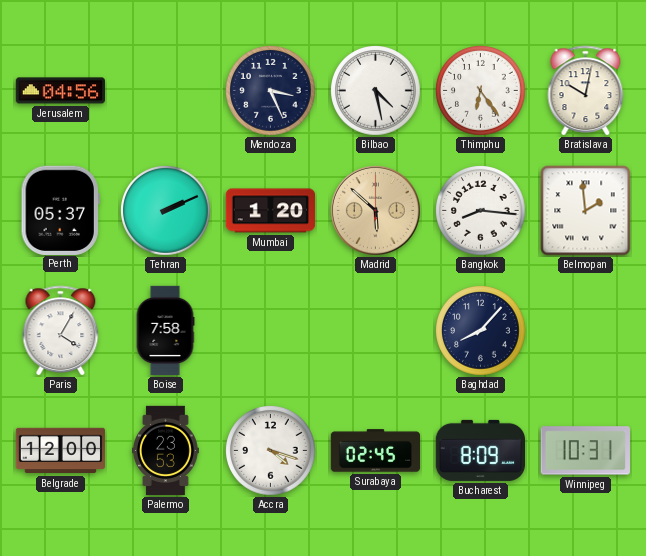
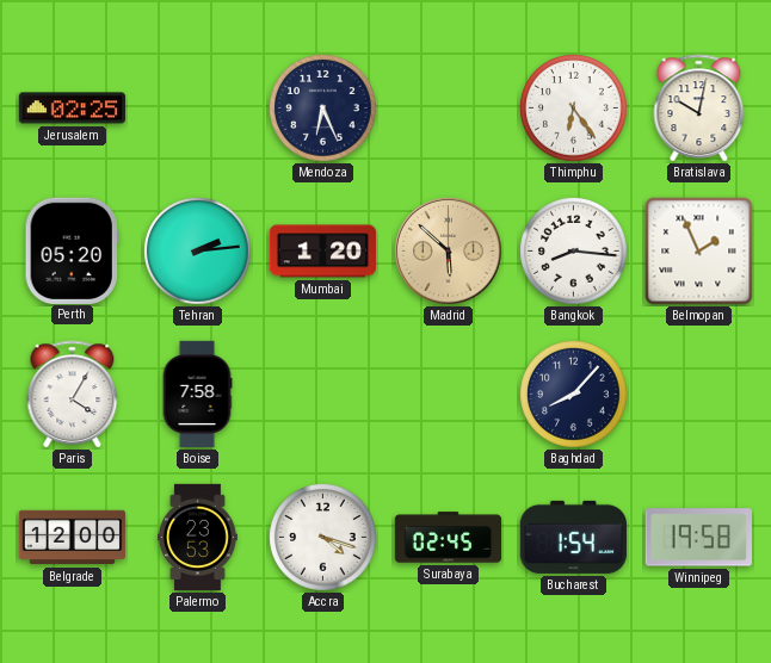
Jerusalem: 04:56 -> 02:25
Mendoza: 3:26 -> 6:26
Bilbao: 4:28 -> none
Perth: 05:37 -> 05:20
Tehran: 2:11 -> 2:14
Belmopan: 1:59 -> 1:56
Bucharest: 8:09 -> 1:54
Winnipeg: 10:31 -> 19:58
